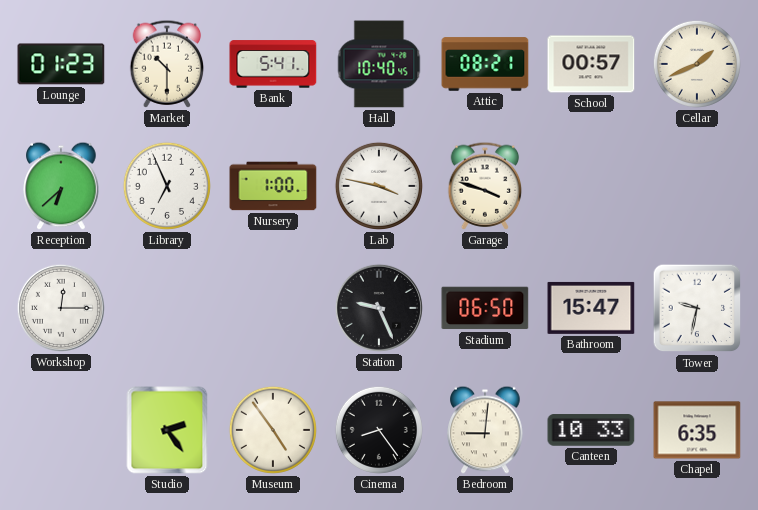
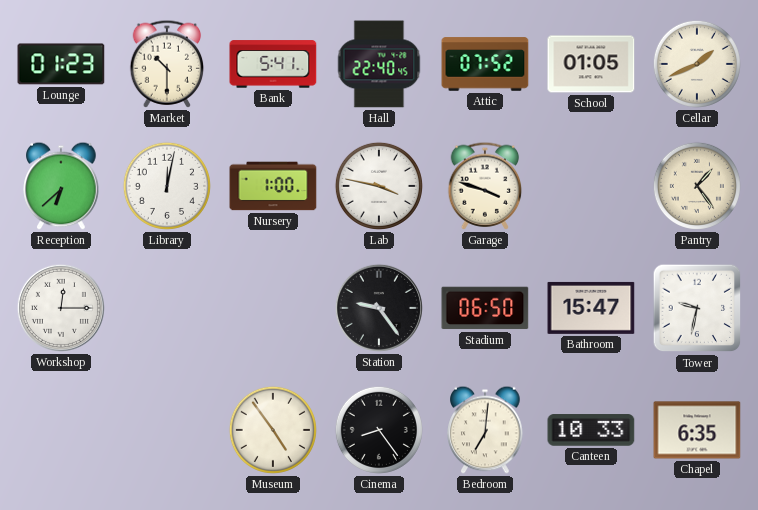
Hall: 10:40 -> 22:40
Attic: 08:21 -> 07:52
School: 00:57 -> 01:05
Library: 6:56 -> 12:02
Pantry: none -> 1:24
Station: 9:26 -> 9:24
Studio: 2:24 -> none
Bedroom: 9:01 -> 7:01
